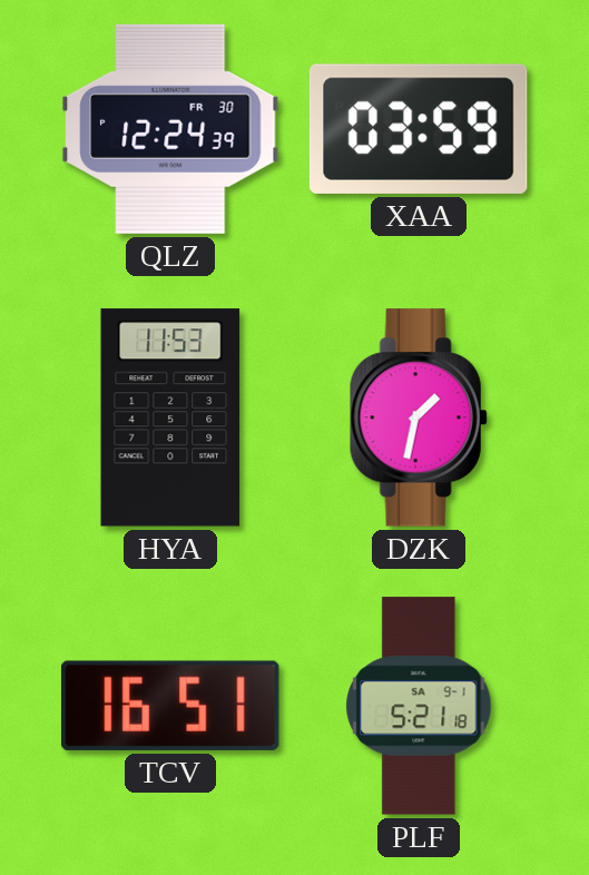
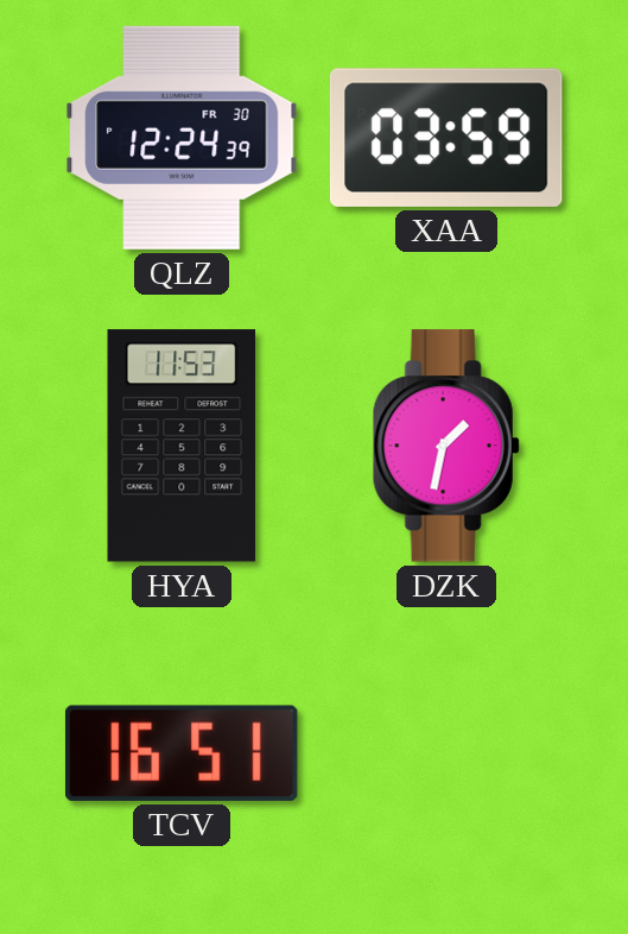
PLF: 5:21 -> none
